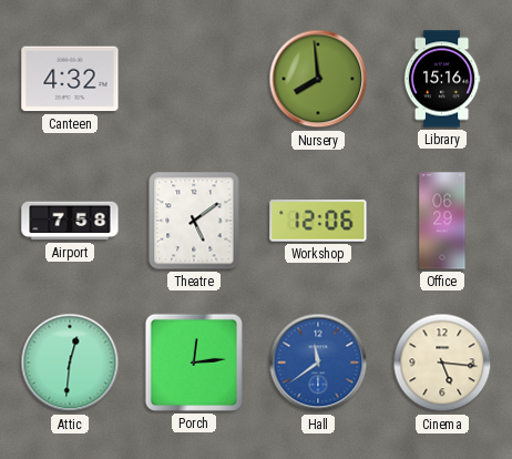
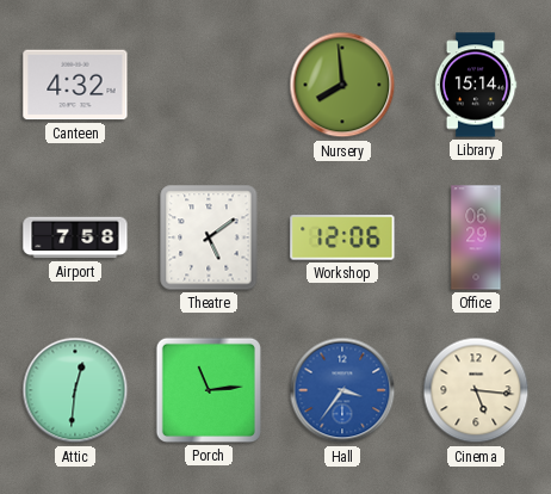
Library: 15:16 -> 15:14
Porch: 12:14 -> 11:14
Hall: 11:39 -> 3:36
